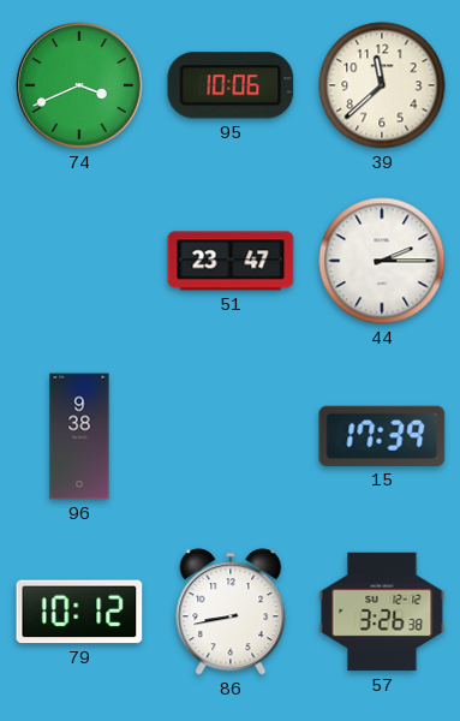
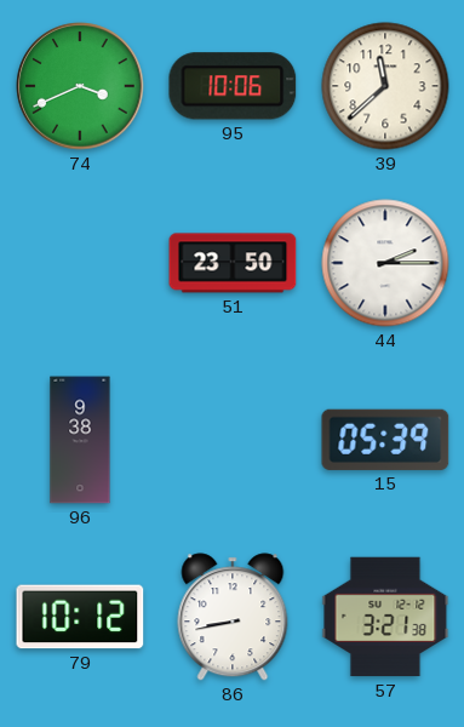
51: 23:47 -> 23:50
15: 17:39 -> 05:39
57: 3:26 -> 3:21
